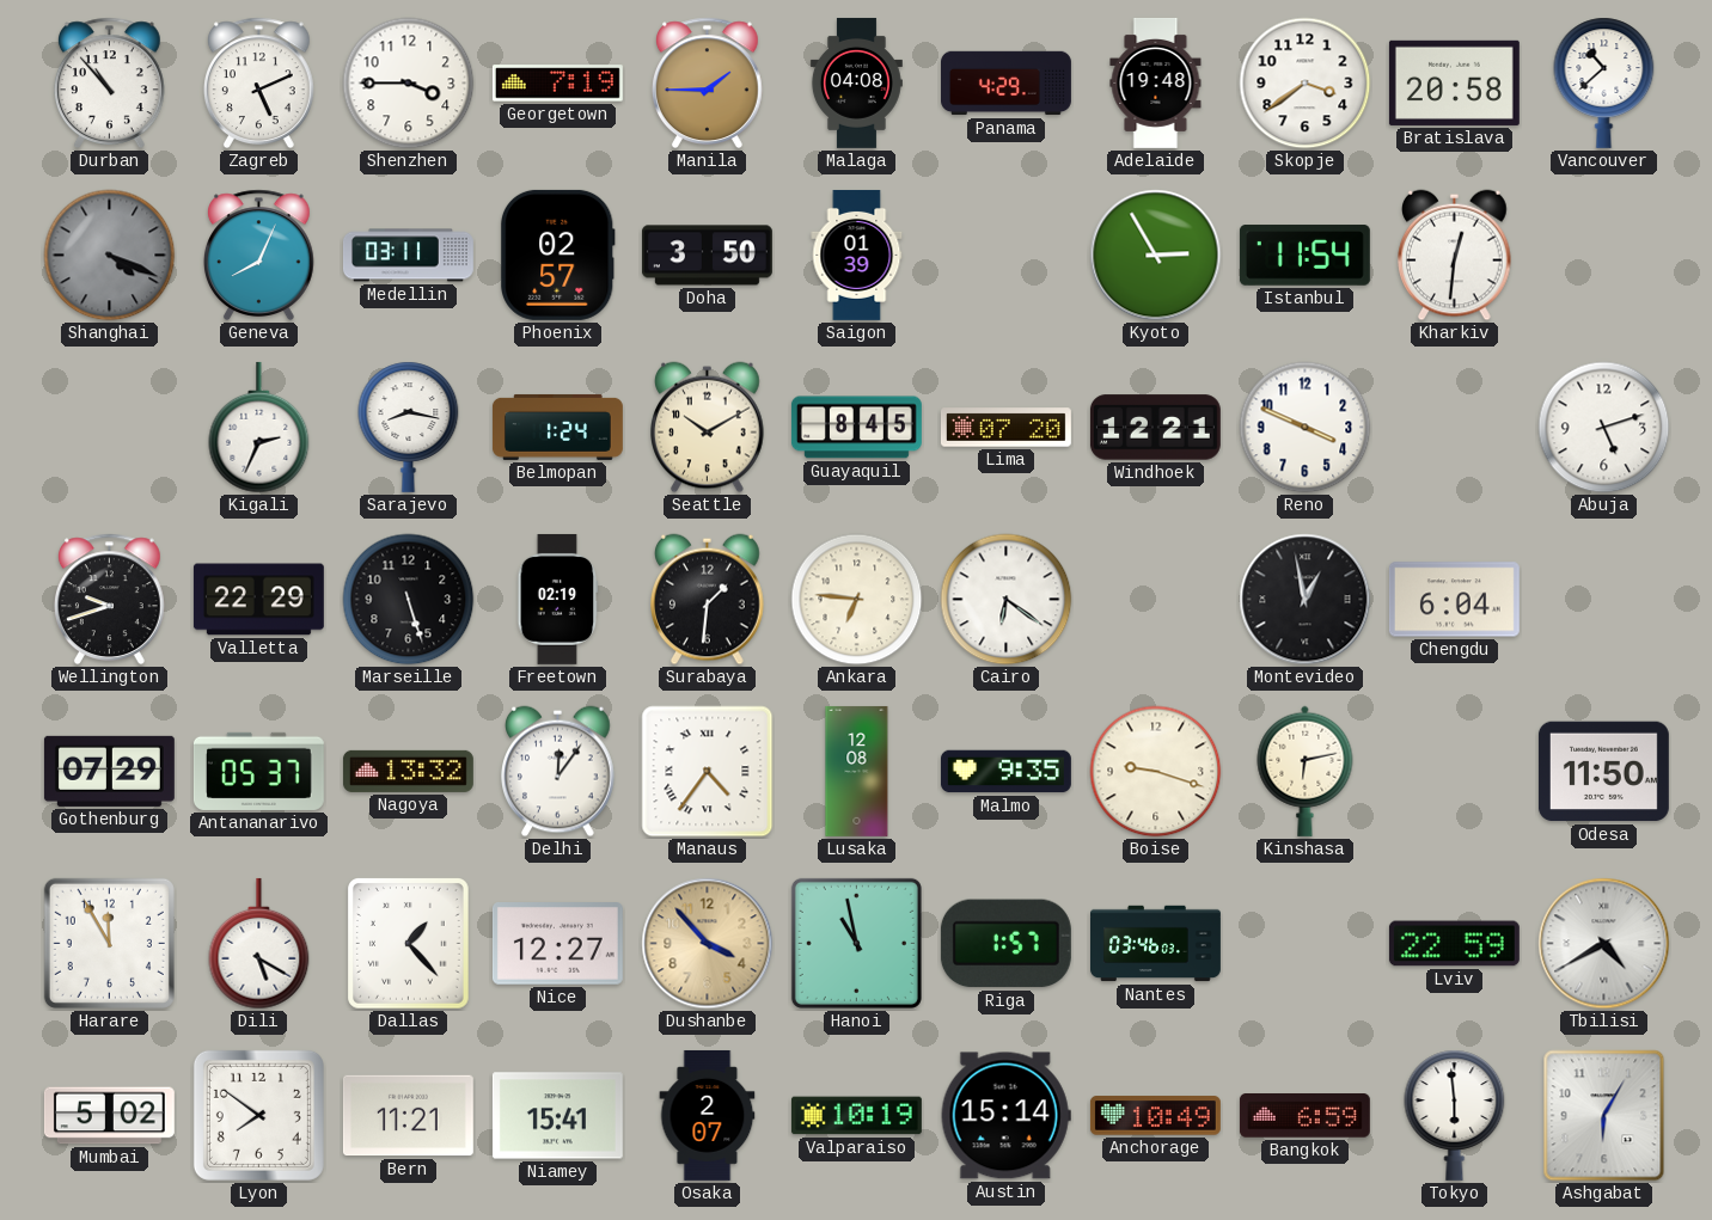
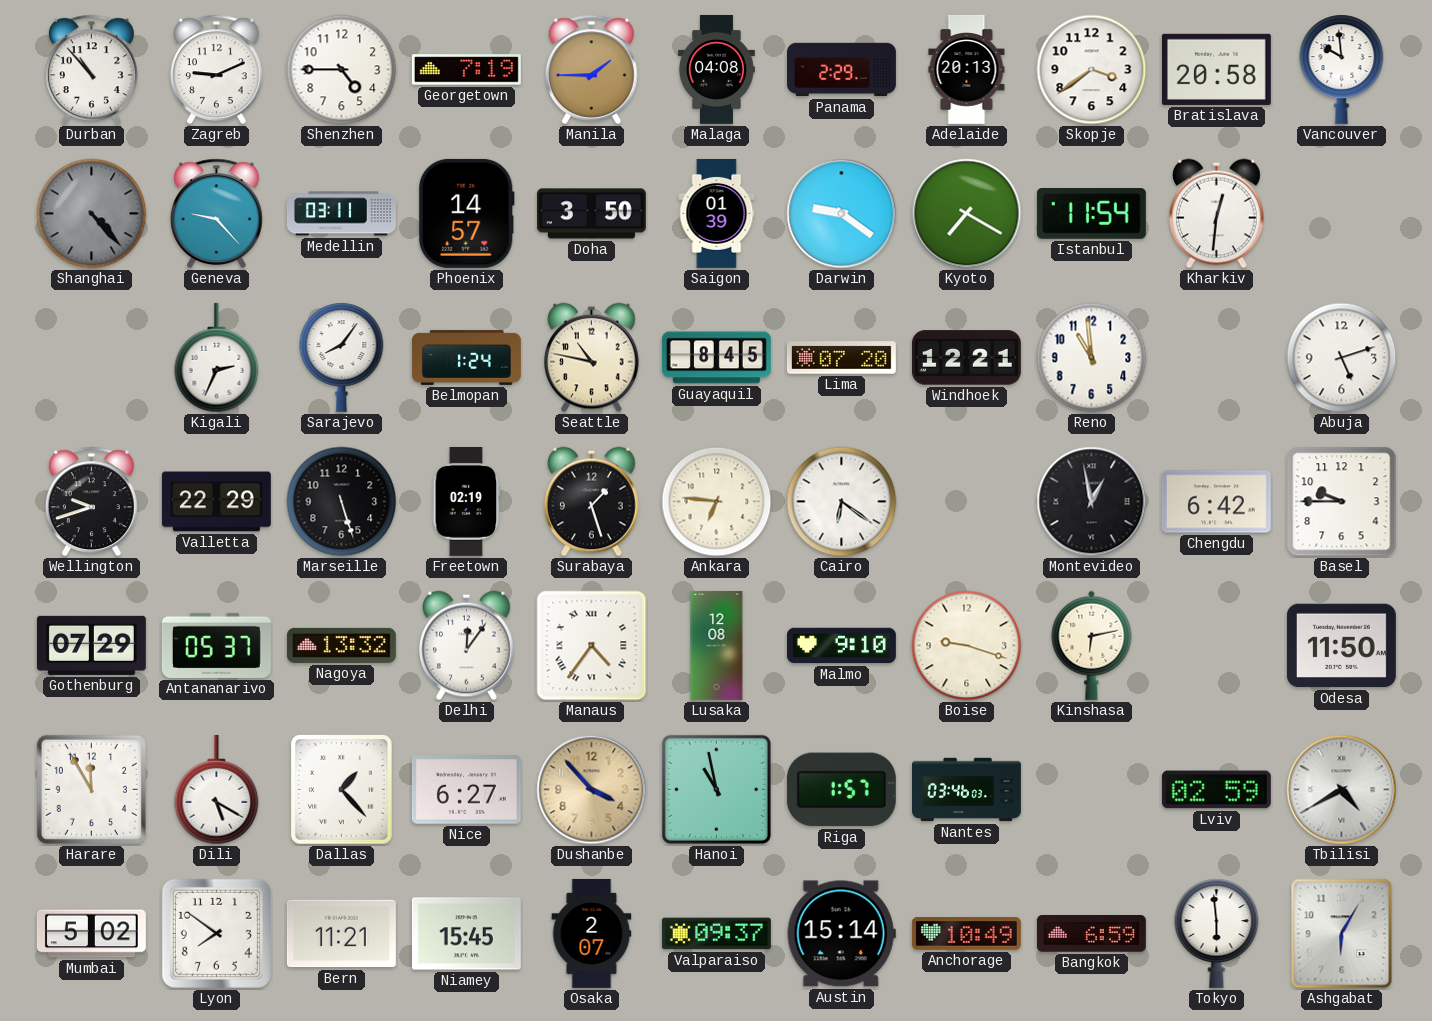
Zagreb: 5:11 -> 9:11
Shenzhen: 3:45 -> 4:45
Panama: 4:29 -> 2:29
Adelaide: 19:48 -> 20:13
Vancouver: 10:38 -> 9:59
Shanghai: 4:19 -> 4:23
Geneva: 8:04 -> 9:23
Phoenix: 02:57 -> 14:57
Darwin: none -> 9:21
Kyoto: 2:55 -> 7:20
Sarajevo: 8:17 -> 8:06
Seattle: 10:10 -> 10:47
Reno: 3:49 -> 10:59
Surabaya: 1:31 -> 1:27
Chengdu: 6:04 -> 6:42
Basel: none -> 9:45
Malmo: 9:35 -> 9:10
Nice: 12:27 -> 6:27
Lviv: 22:59 -> 02:59
Niamey: 15:41 -> 15:45
Valparaiso: 10:19 -> 09:37
